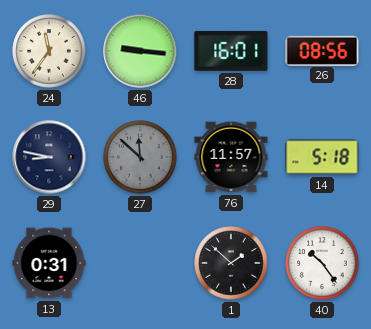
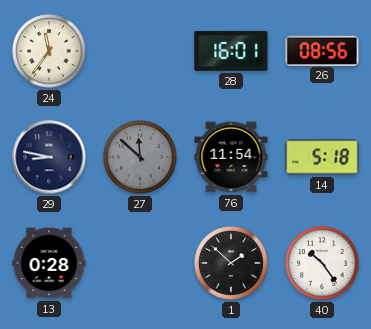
46: 9:16 -> none
76: 11:57 -> 11:54
13: 0:31 -> 0:28
